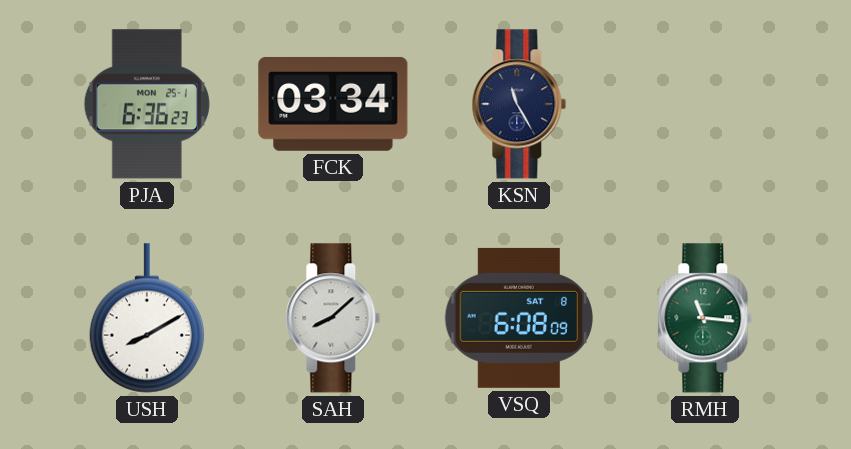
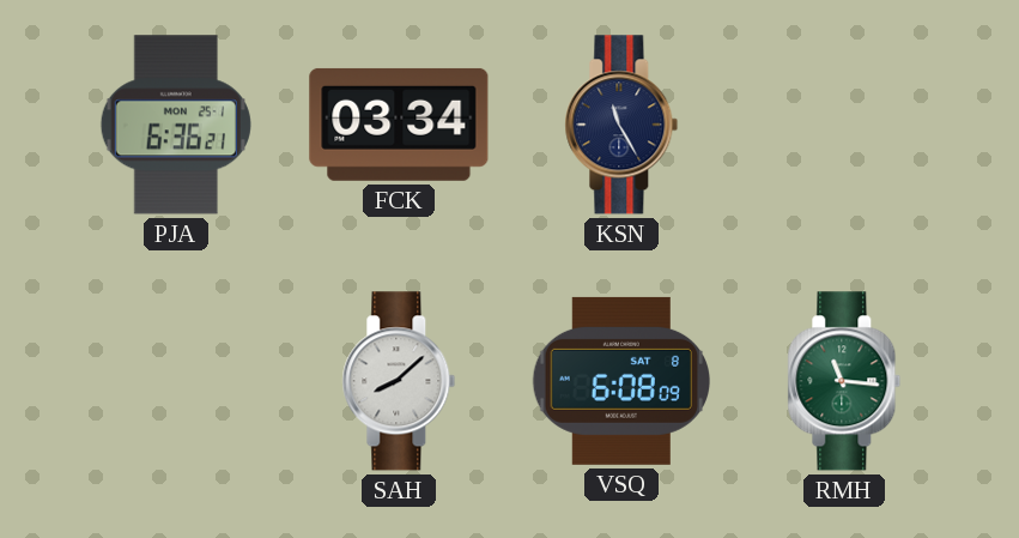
PJA: 6:36:23 -> 6:36:21
USH: 8:10 -> none
